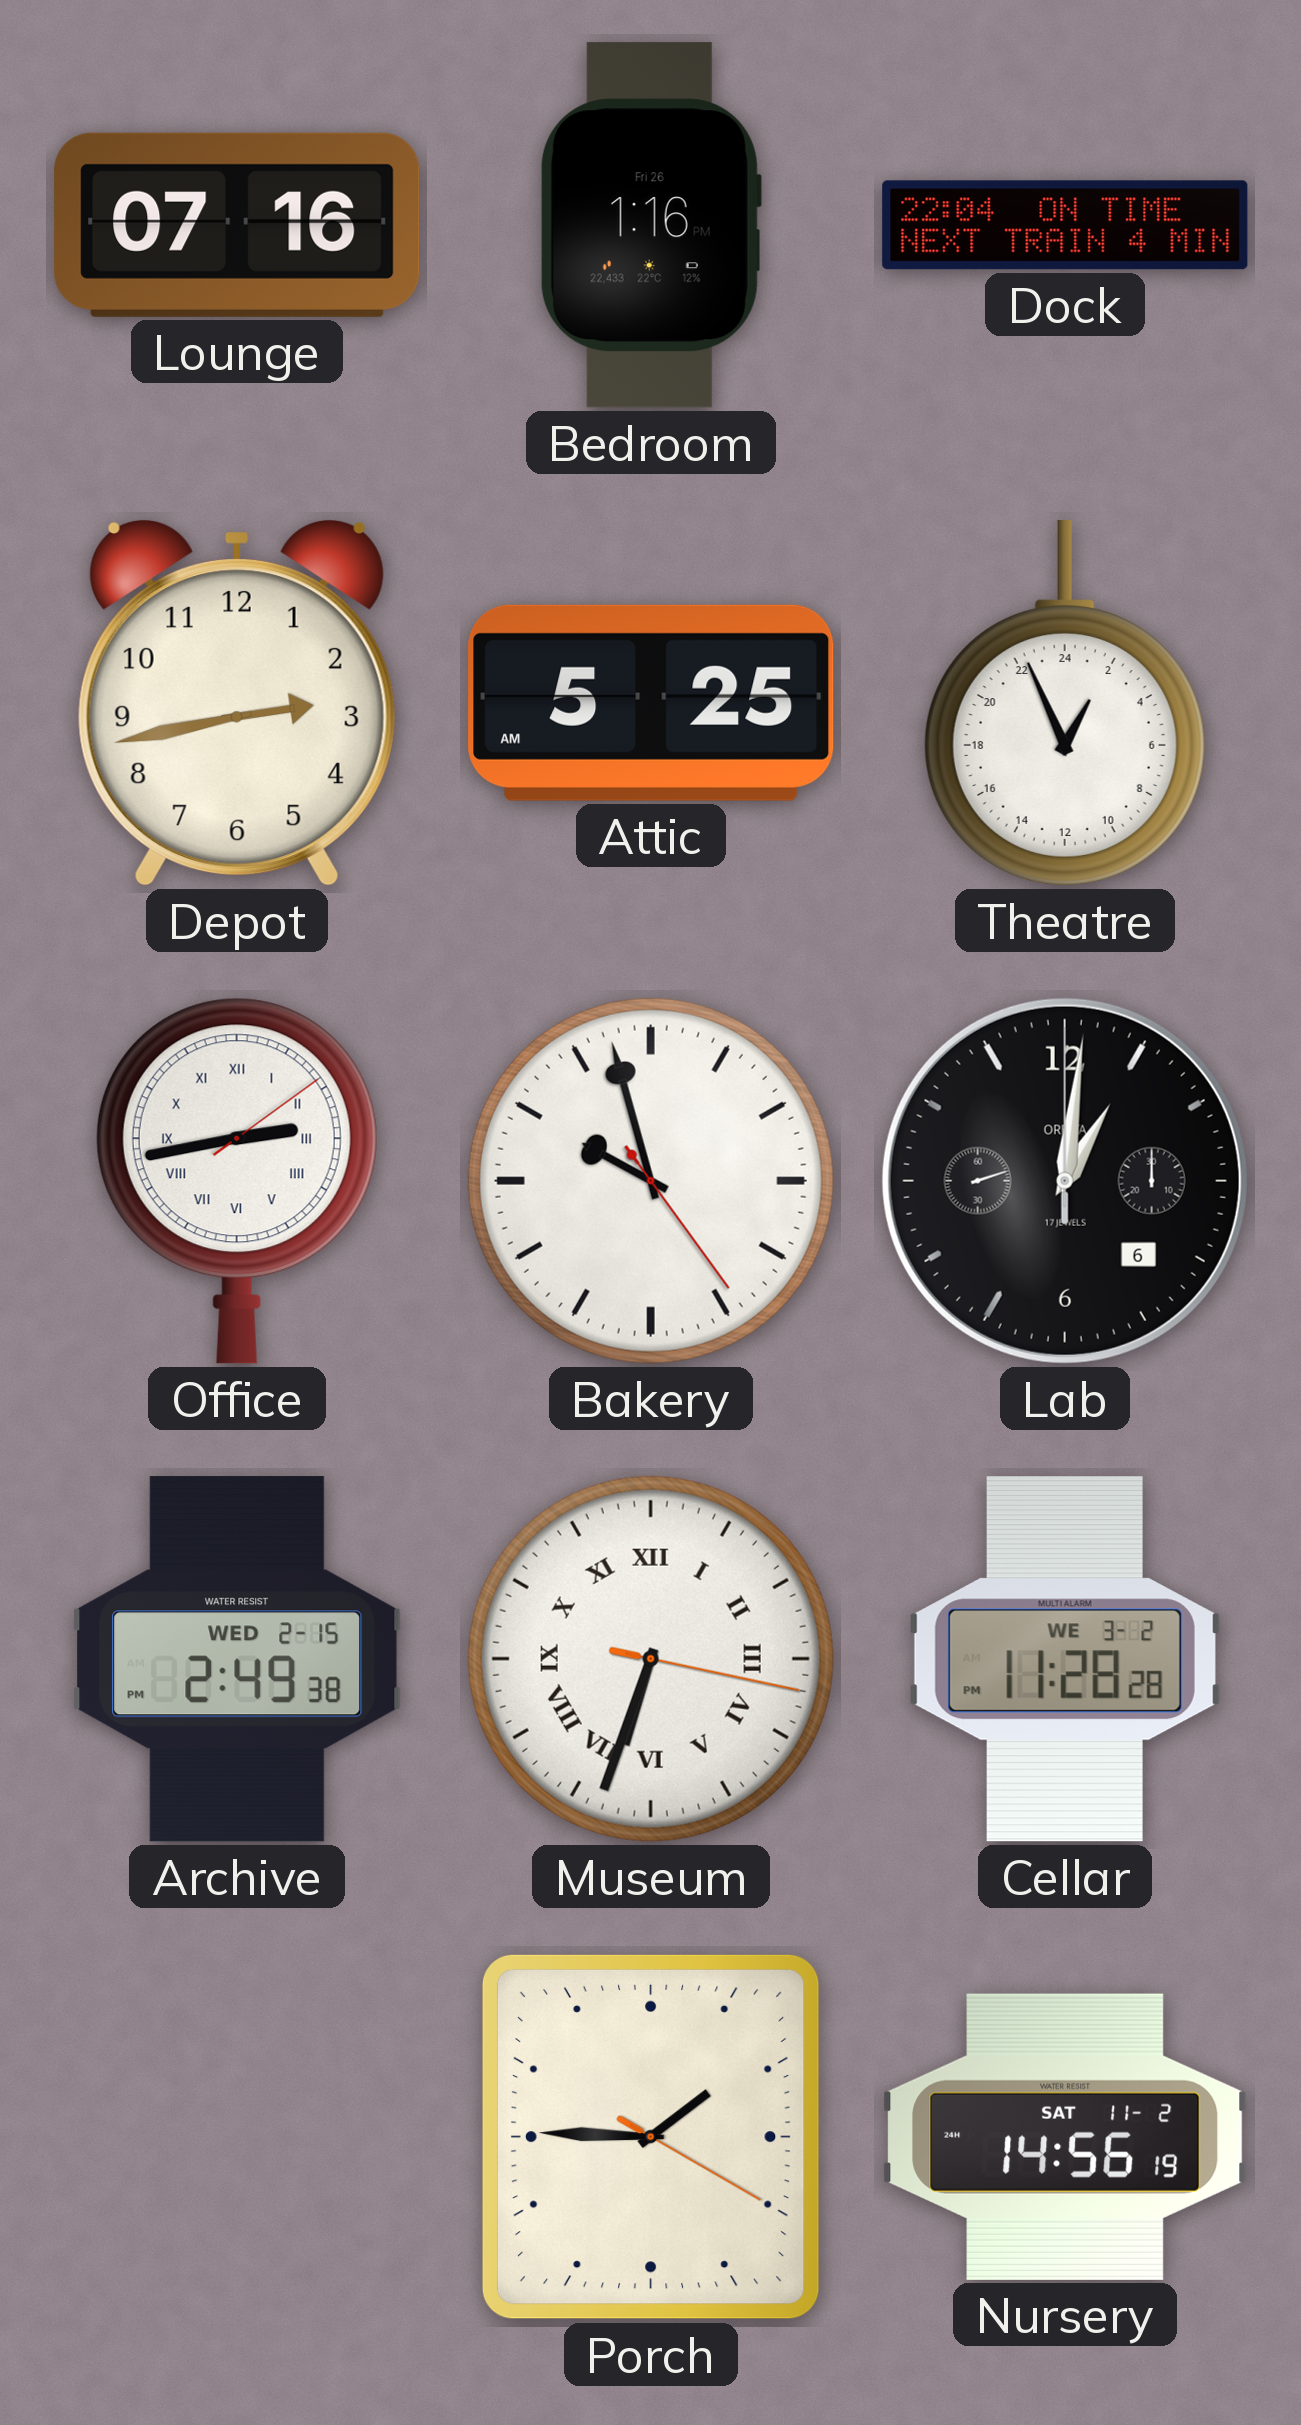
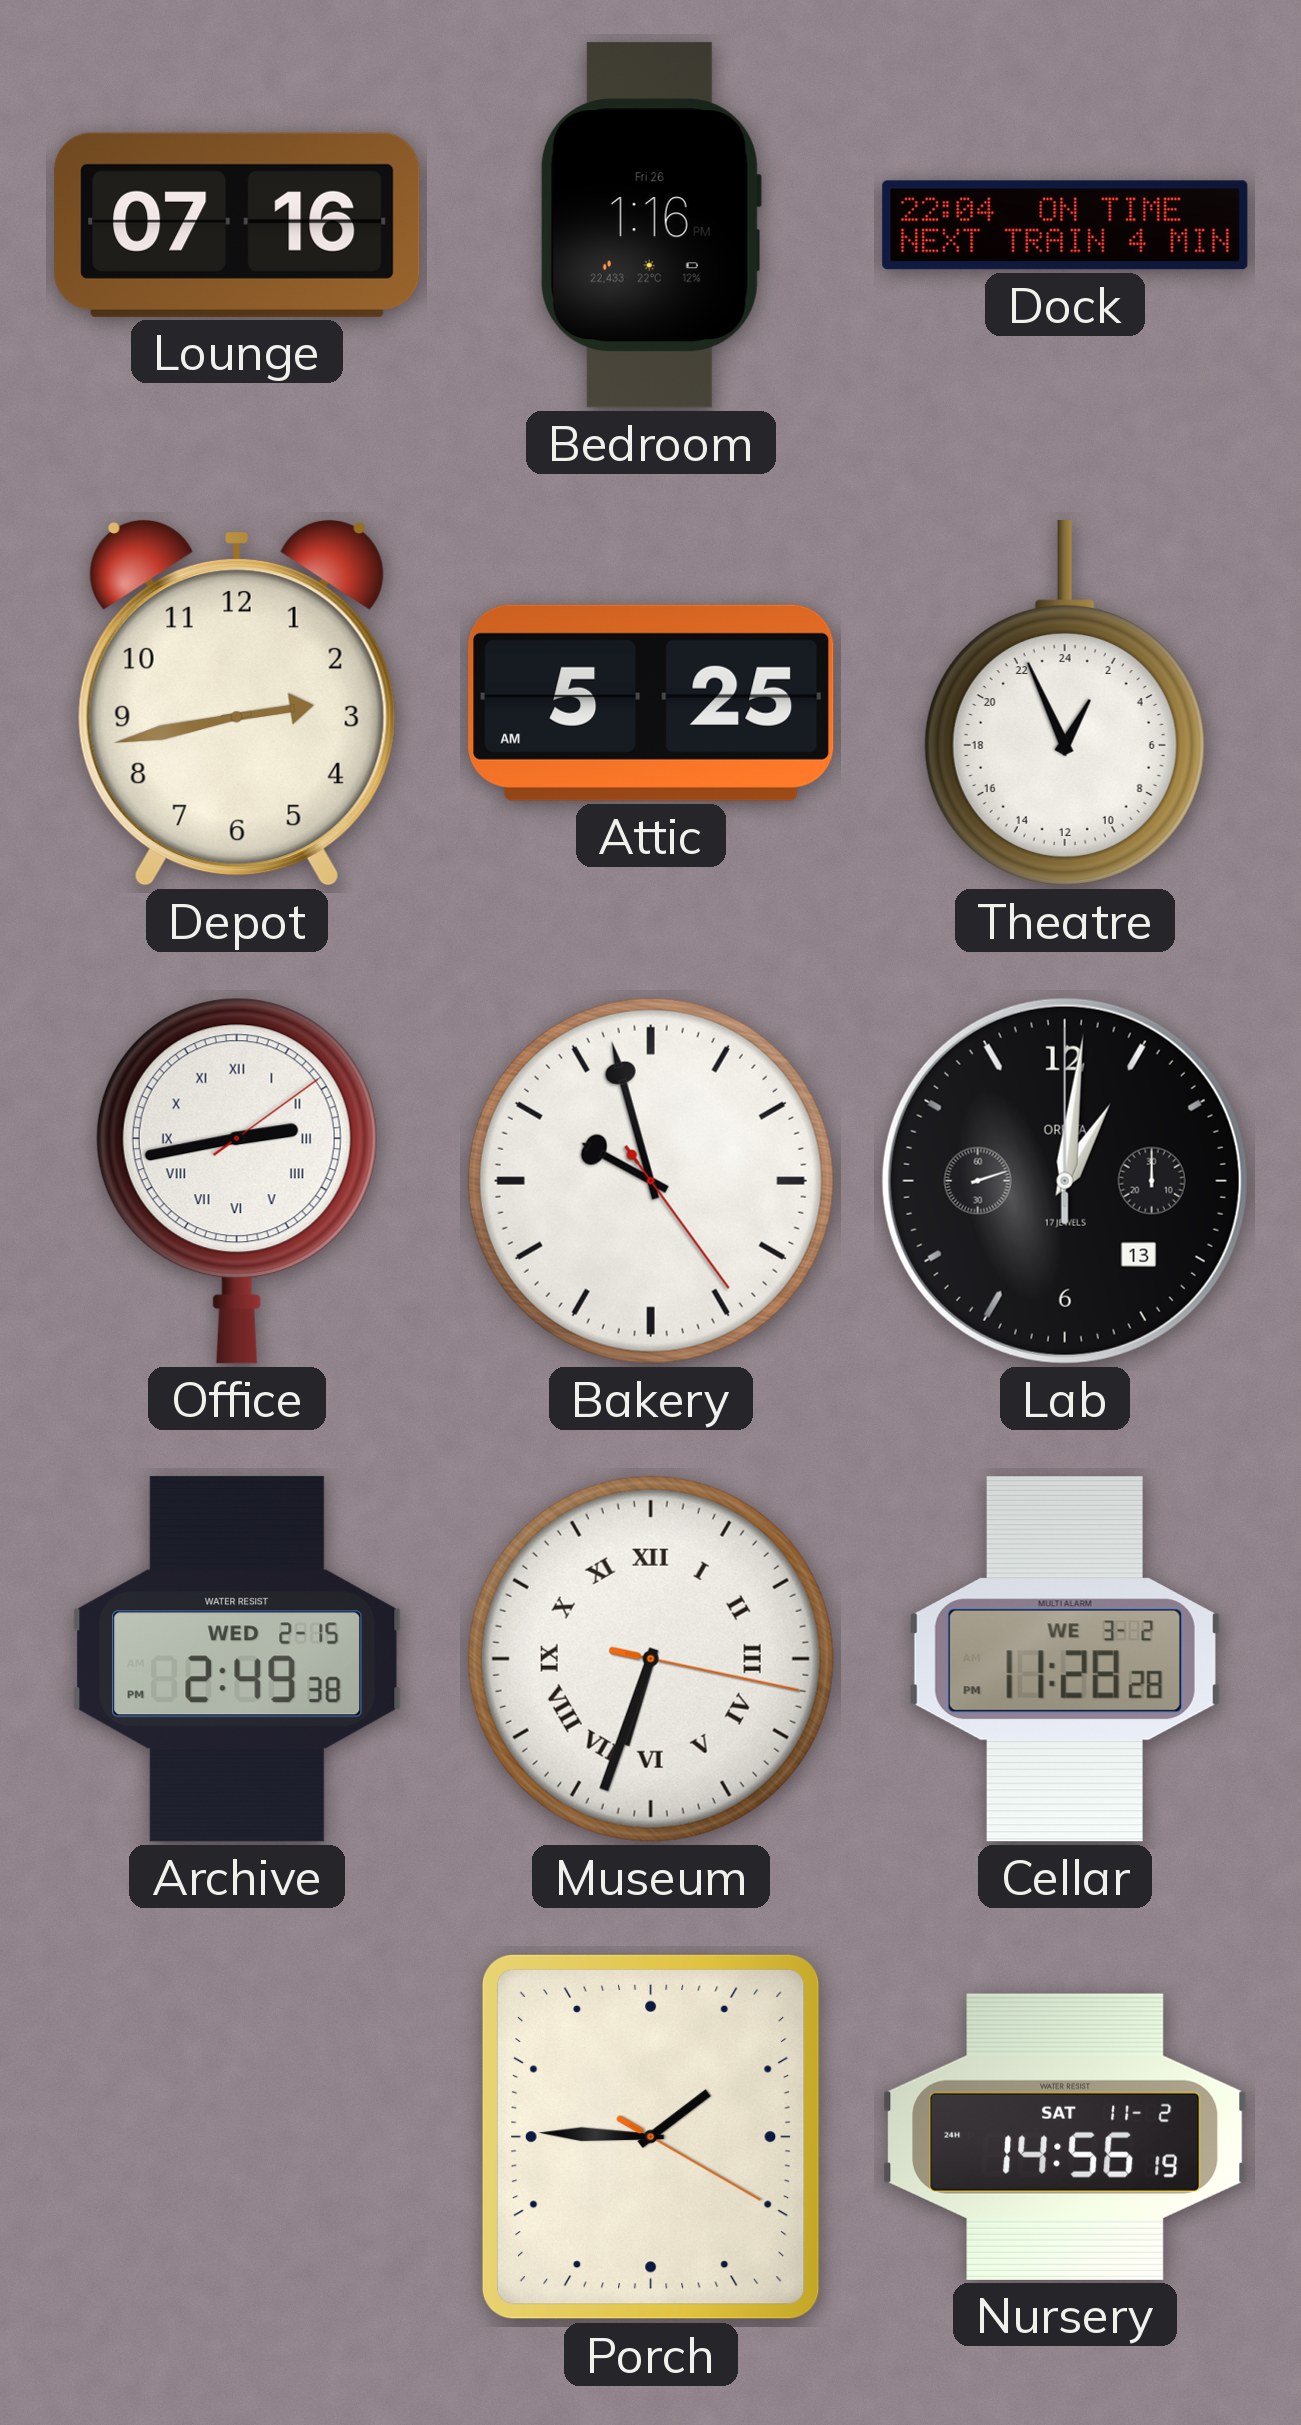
Lab date: 6 -> 13
